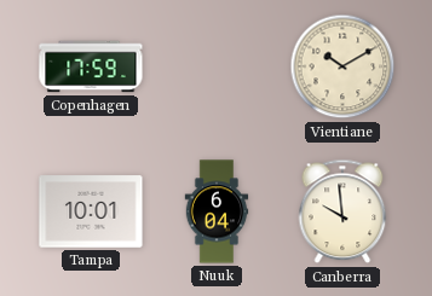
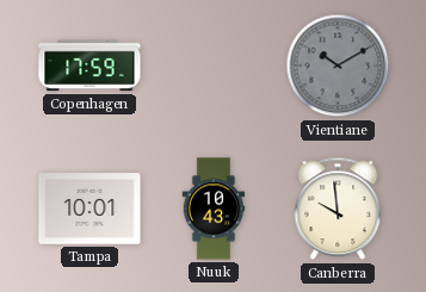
Vientiane dial: cream -> grey
Nuuk: 6:04 -> 10:43
